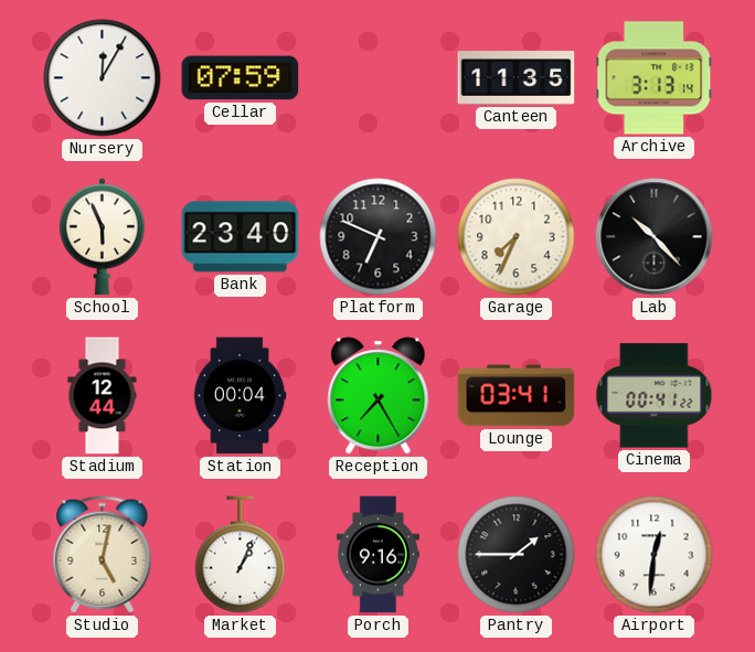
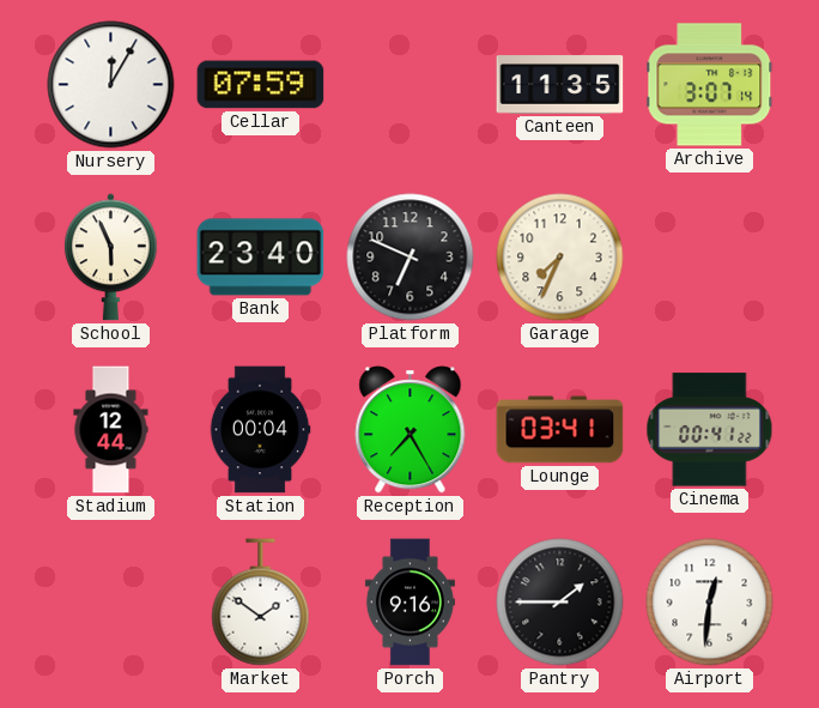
Archive: 3:13 -> 3:07
Lab: 10:23 -> none
Studio: 5:02 -> none
Market: 1:04 -> 1:51
